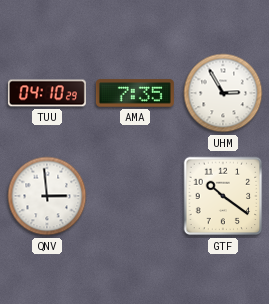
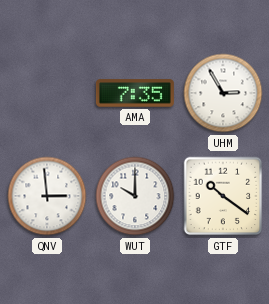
TUU: 04:10 -> none
WUT: none -> 10:00
